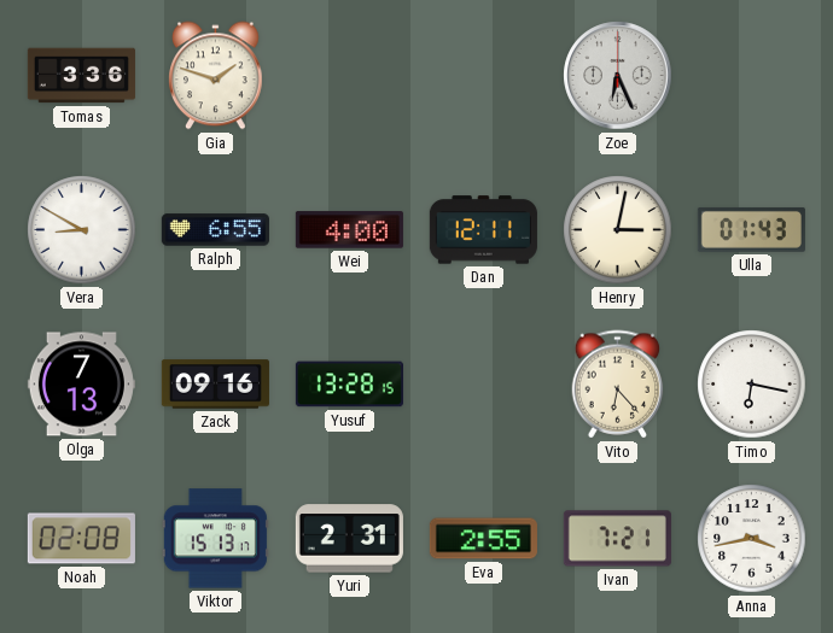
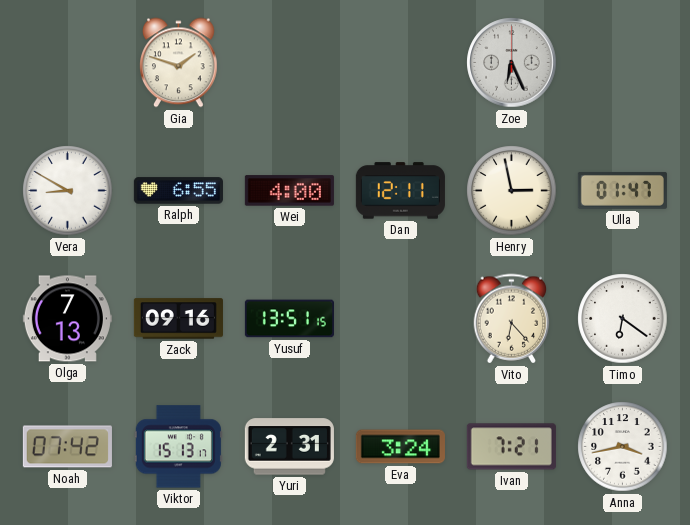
Tomas: 3:36 -> none
Henry: 3:02 -> 2:58
Ulla: 01:43 -> 01:47
Yusuf: 13:28 -> 13:51
Timo: 6:17 -> 6:21
Noah: 02:08 -> 07:42
Eva: 2:55 -> 3:24
